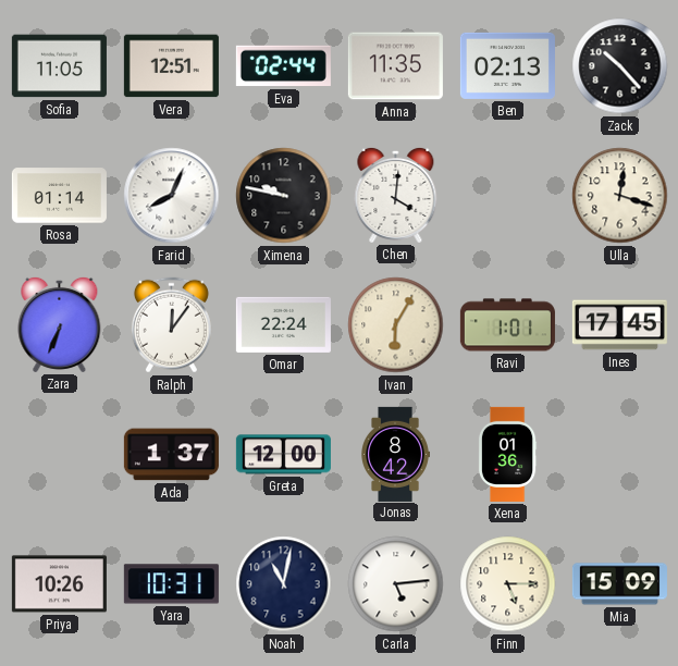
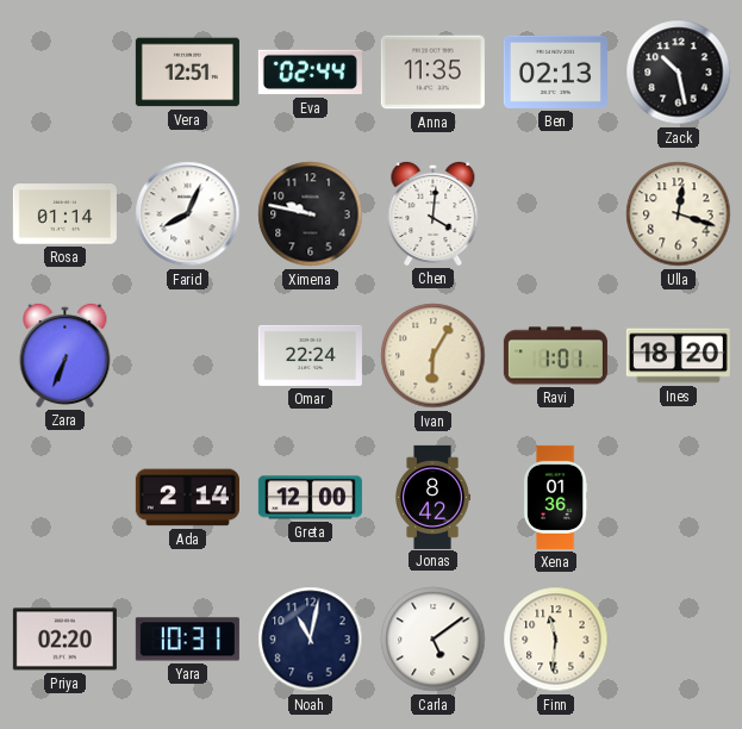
Sofia: 11:05 -> none
Zack: 10:23 -> 10:28
Ralph: 12:06 -> none
Ines: 17:45 -> 18:20
Ada: 1:37 -> 2:14
Priya: 10:26 -> 02:20
Carla: 5:14 -> 5:09
Finn: 5:15 -> 11:31
Mia: 15:09 -> none
